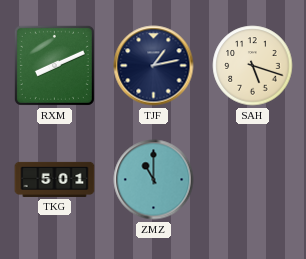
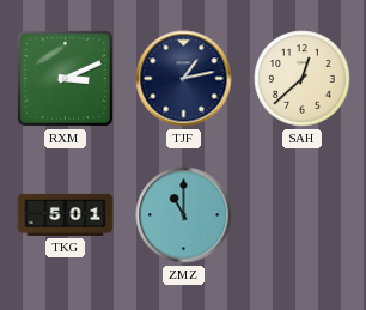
RXM: 8:11 -> 3:11
SAH: 5:18 -> 12:38
